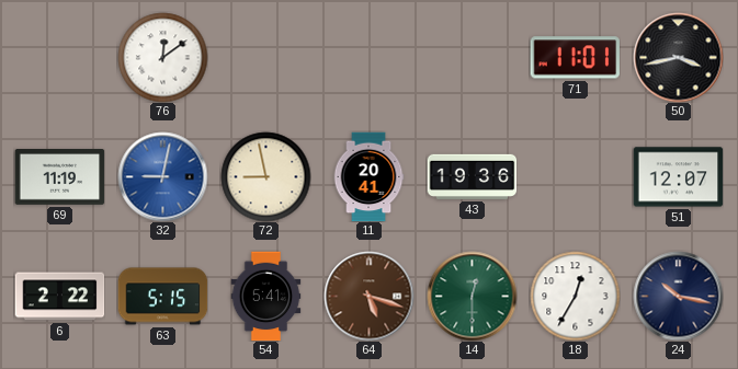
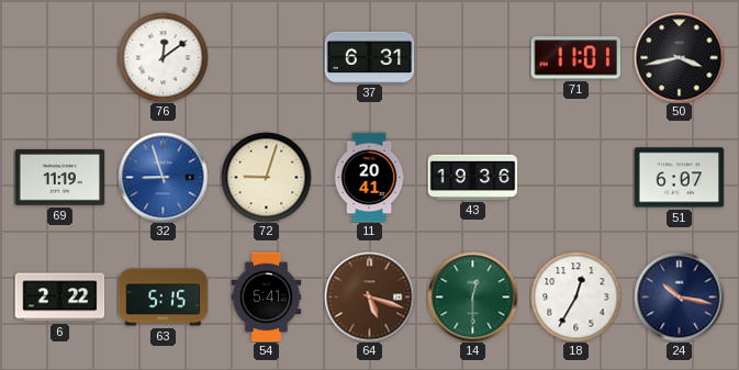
37: none -> 6:31
32: 9:02 -> 8:57
72: 8:58 -> 9:03
51: 12:07 -> 6:07
